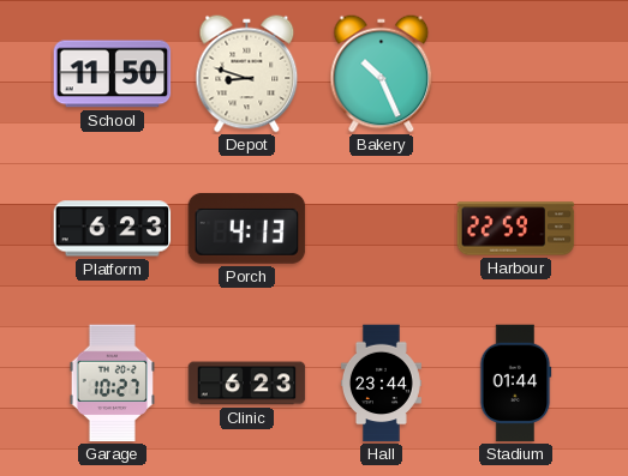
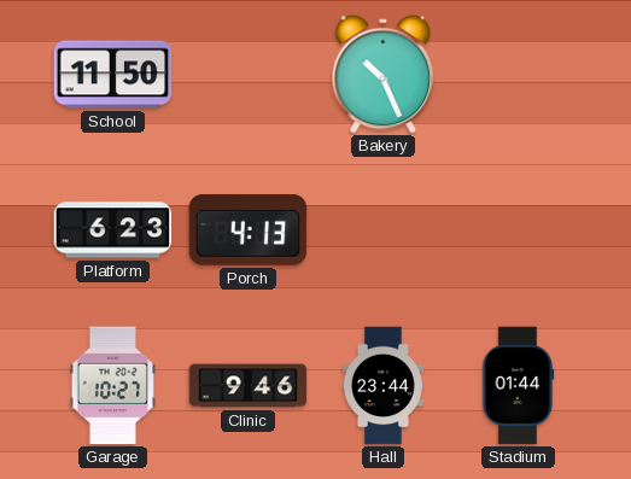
Depot: 8:48 -> none
Harbour: 22:59 -> none
Clinic: 6:23 -> 9:46
